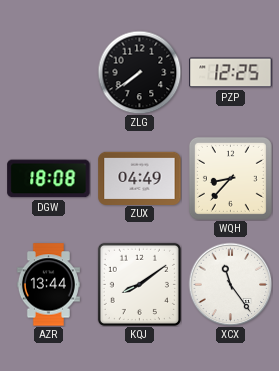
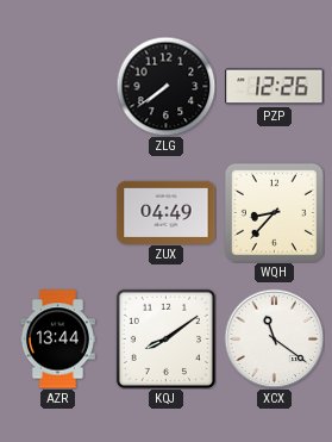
PZP: 12:25 -> 12:26
DGW: 18:08 -> none
XCX: 11:24 -> 11:21
